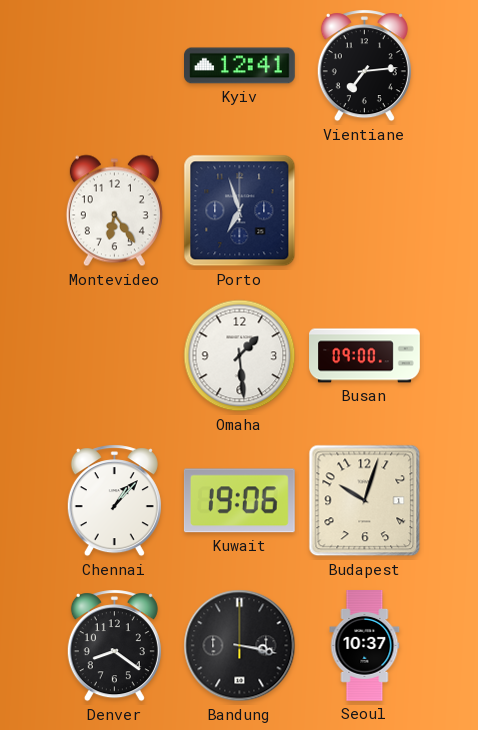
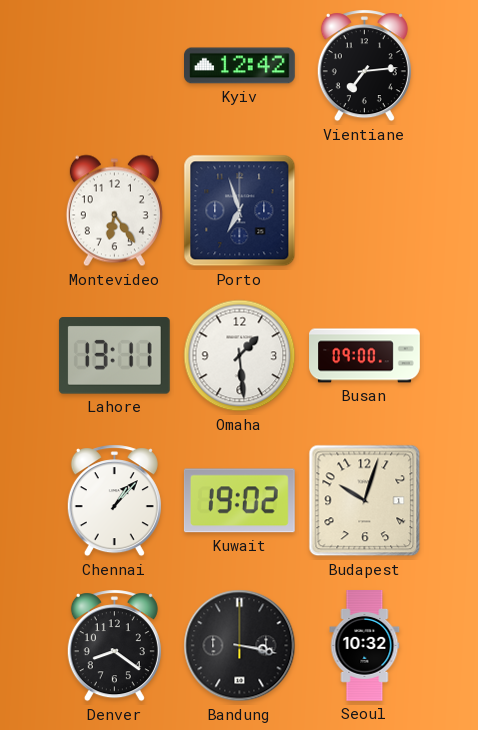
Kyiv: 12:41 -> 12:42
Lahore: none -> 13:11
Kuwait: 19:06 -> 19:02
Seoul: 10:37 -> 10:32
